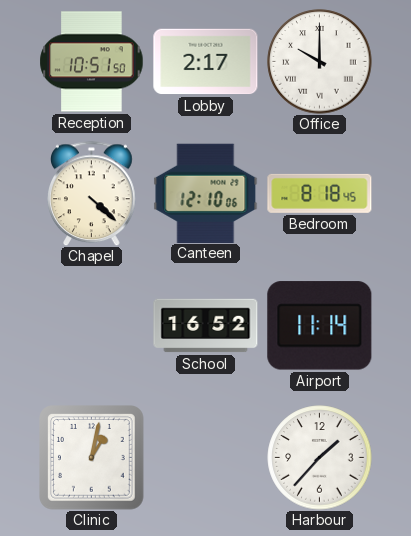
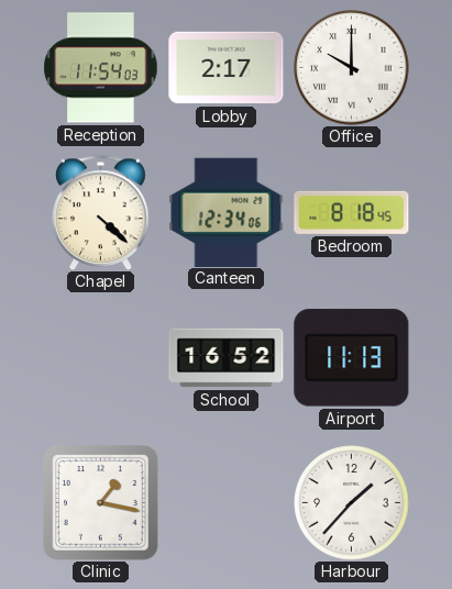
Reception: 10:51 -> 11:54
Canteen: 12:10 -> 12:34
Airport: 11:14 -> 11:13
Clinic: 1:02 -> 1:17
